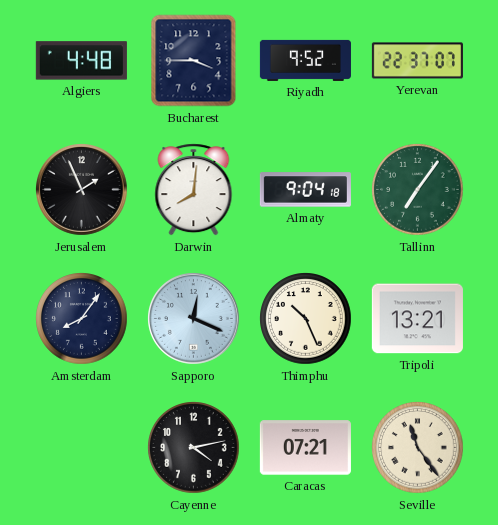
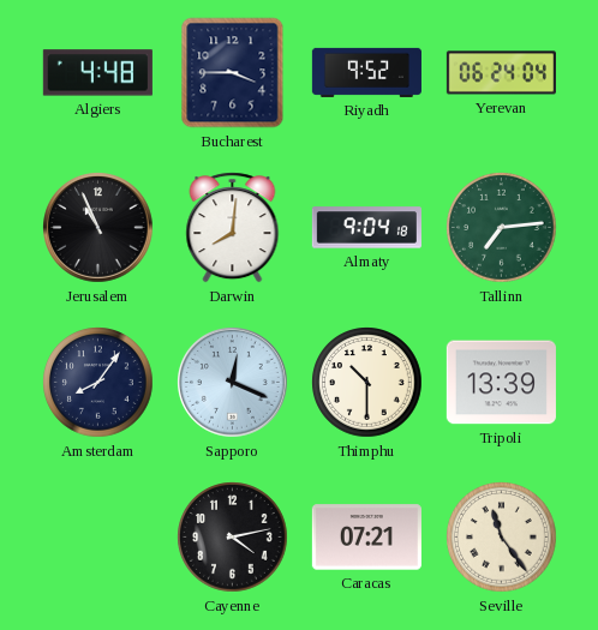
Yerevan: 22:37 -> 06:24
Jerusalem: 1:56 -> 10:56
Tallinn: 7:06 -> 7:14
Thimphu: 10:26 -> 10:30
Tripoli: 13:21 -> 13:39
